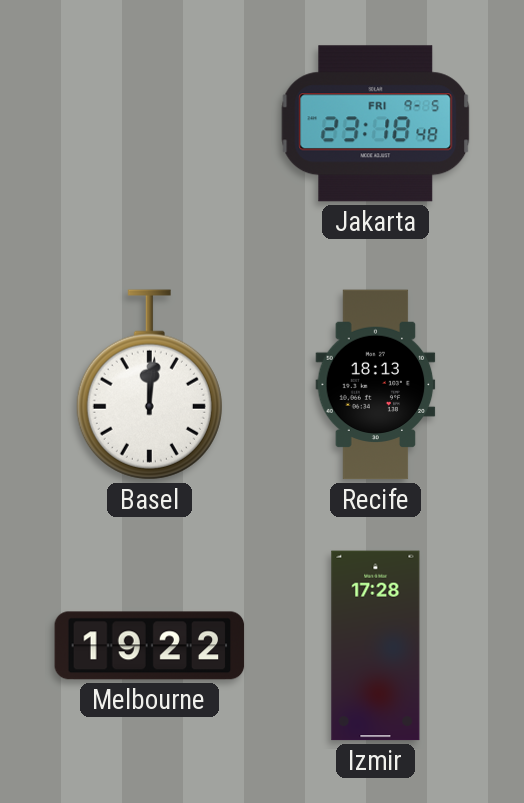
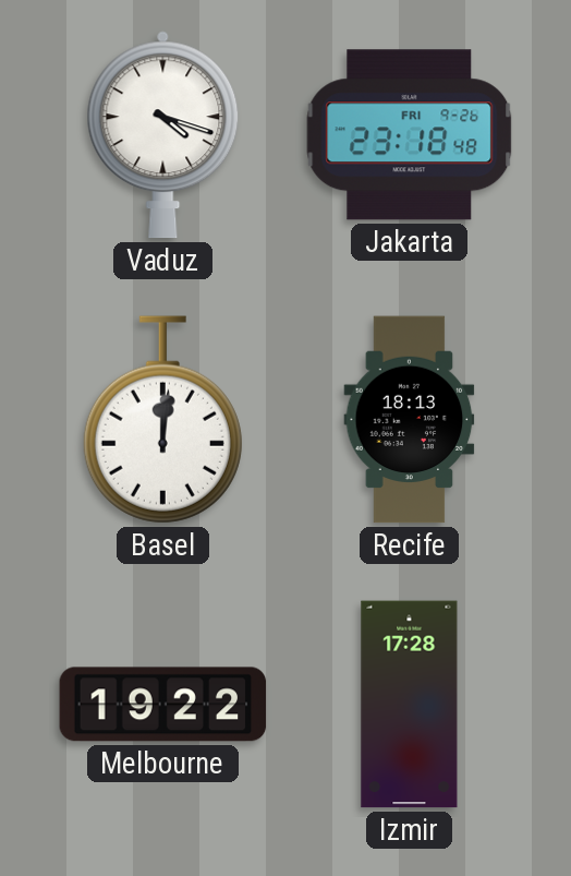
Vaduz: none -> 4:18
Jakarta date: FRI 9-5 -> FRI 9-26
